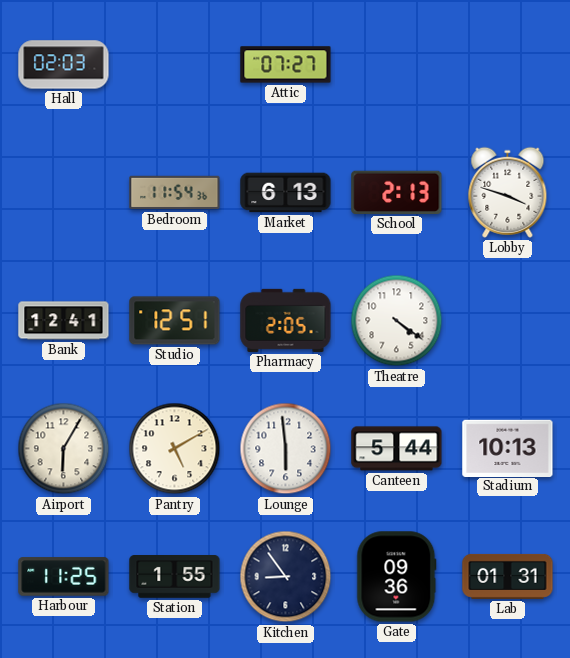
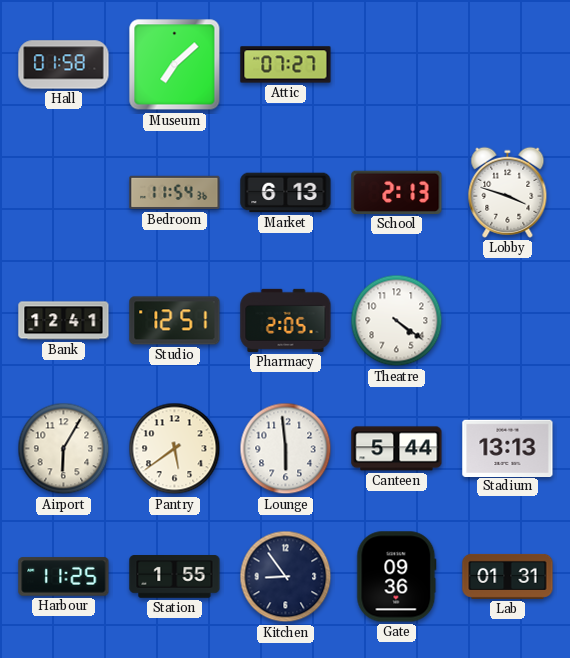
Hall: 02:03 -> 01:58
Museum: none -> 7:08
Pantry: 5:10 -> 5:39
Stadium: 10:13 -> 13:13
